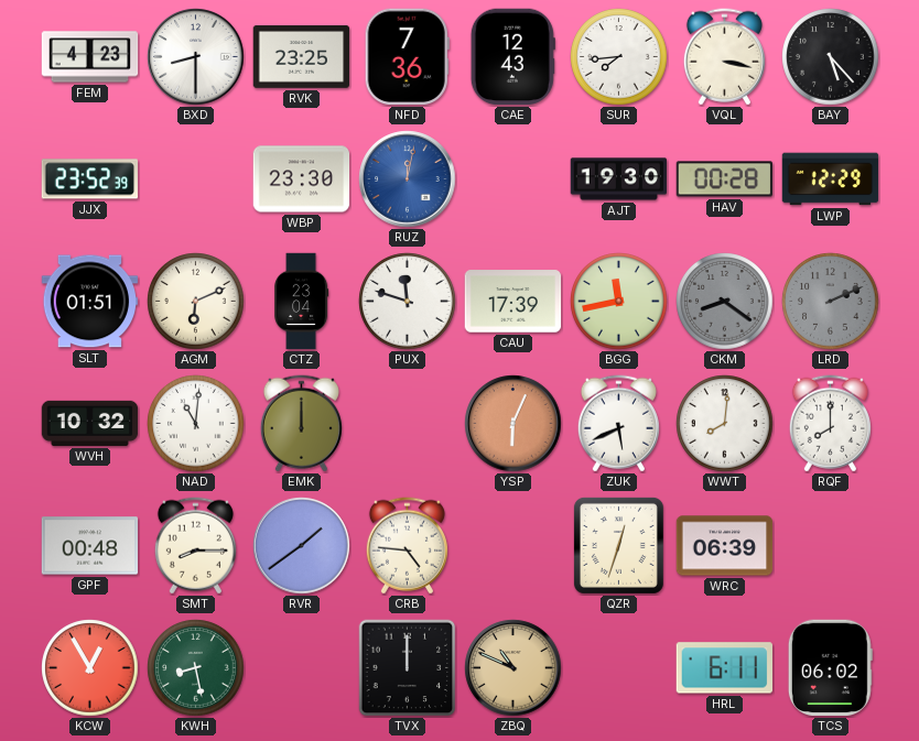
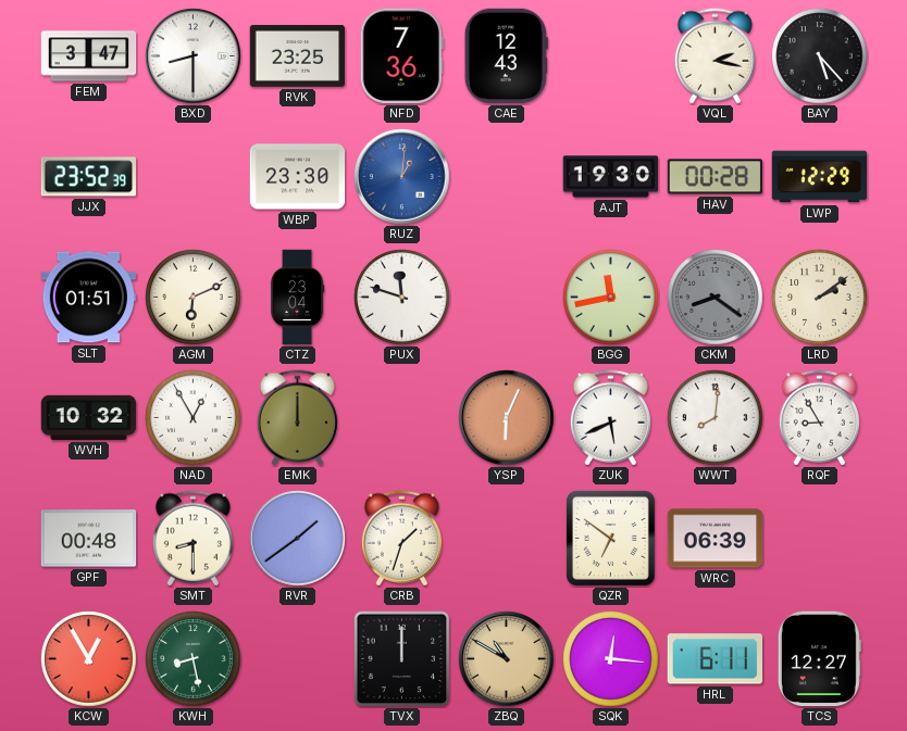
FEM: 4:23 -> 3:47
SUR: 7:44 -> none
VQL: 3:17 -> 2:17
RUZ: 12:02 -> 1:01
CAU: 17:39 -> none
LRD: 2:11 -> 2:09
LRD dial: grey -> cream
NAD: 11:01 -> 12:55
RQF: 8:00 -> 8:55
SMT: 8:15 -> 8:30
CRB: 4:46 -> 1:33
QZR: 12:33 -> 6:51
ZBQ: 10:49 -> 10:50
SQK: none -> 12:16
TCS: 06:02 -> 12:27
